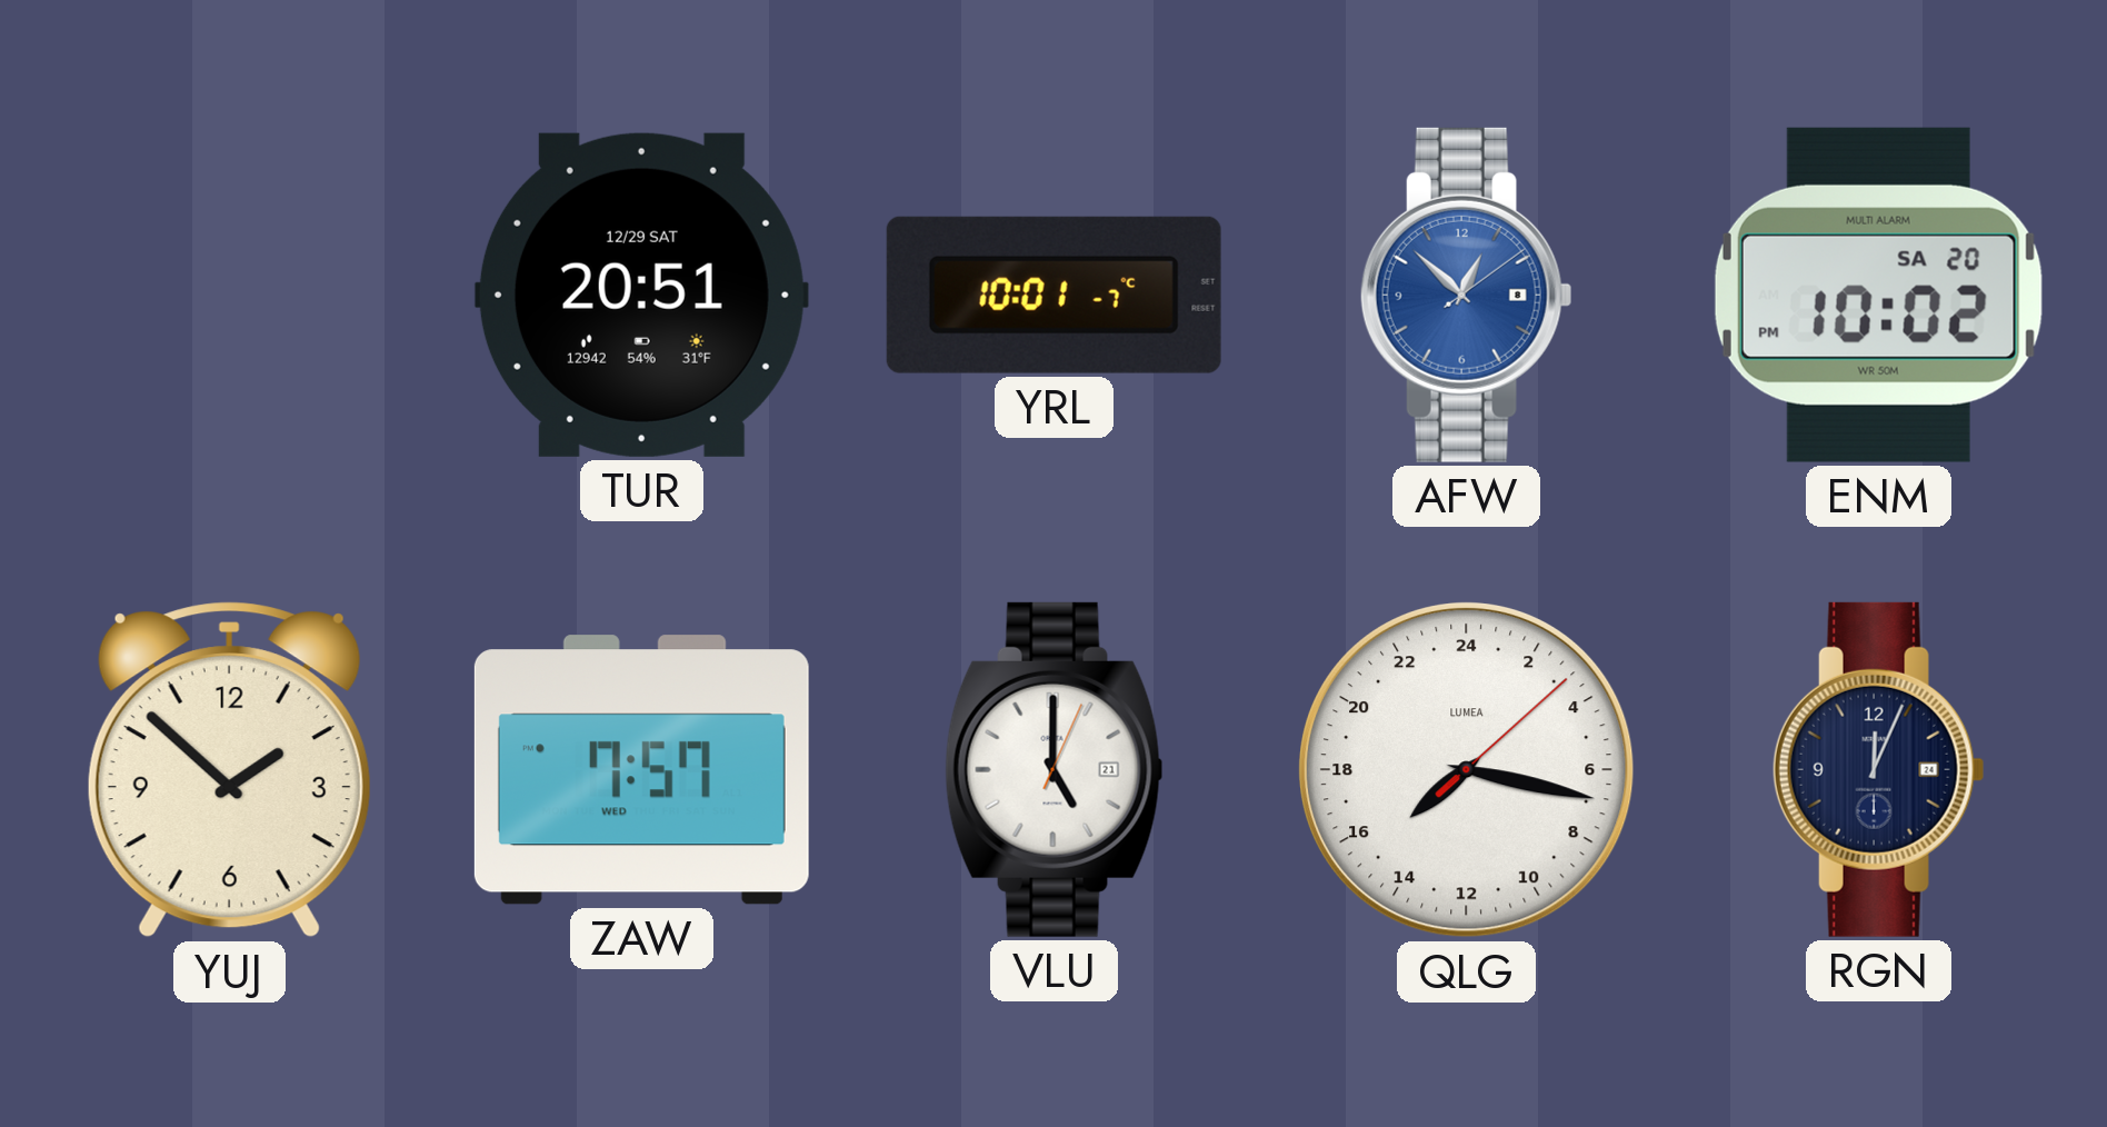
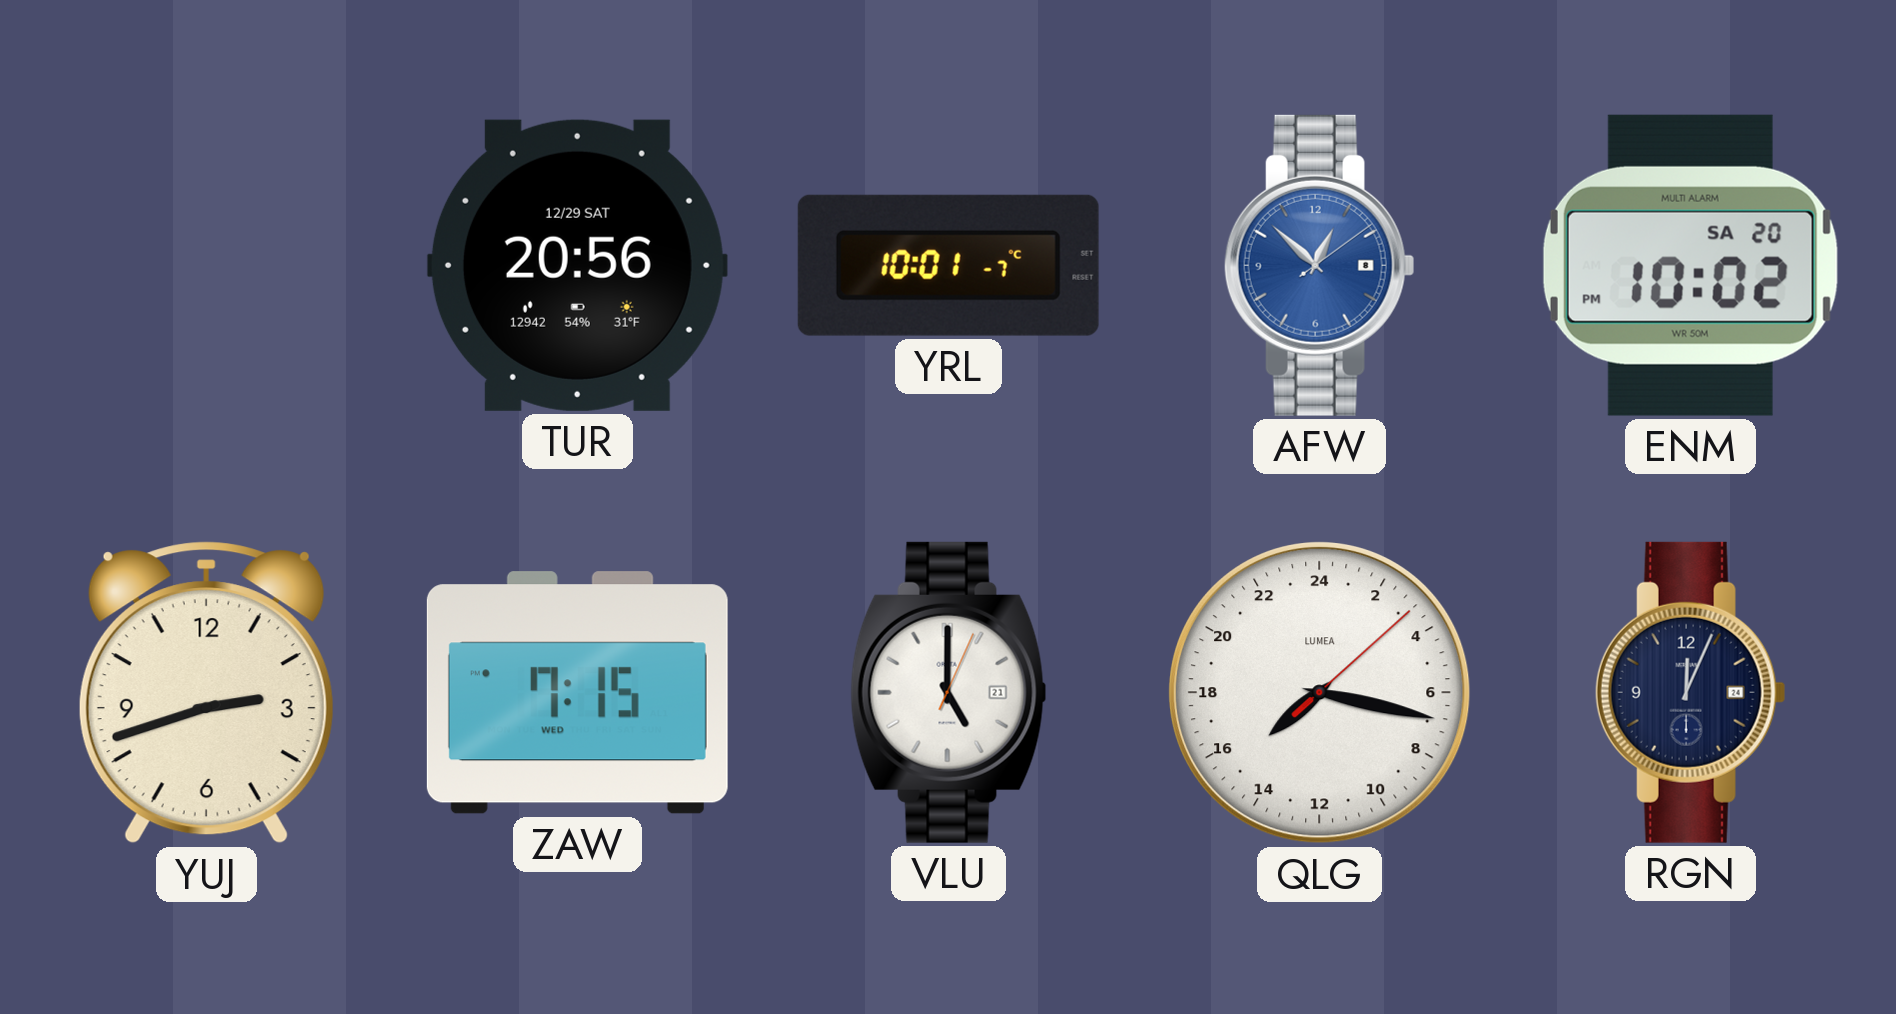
TUR: 20:51 -> 20:56
YUJ: 1:52 -> 2:42
ZAW: 7:57 -> 7:15
